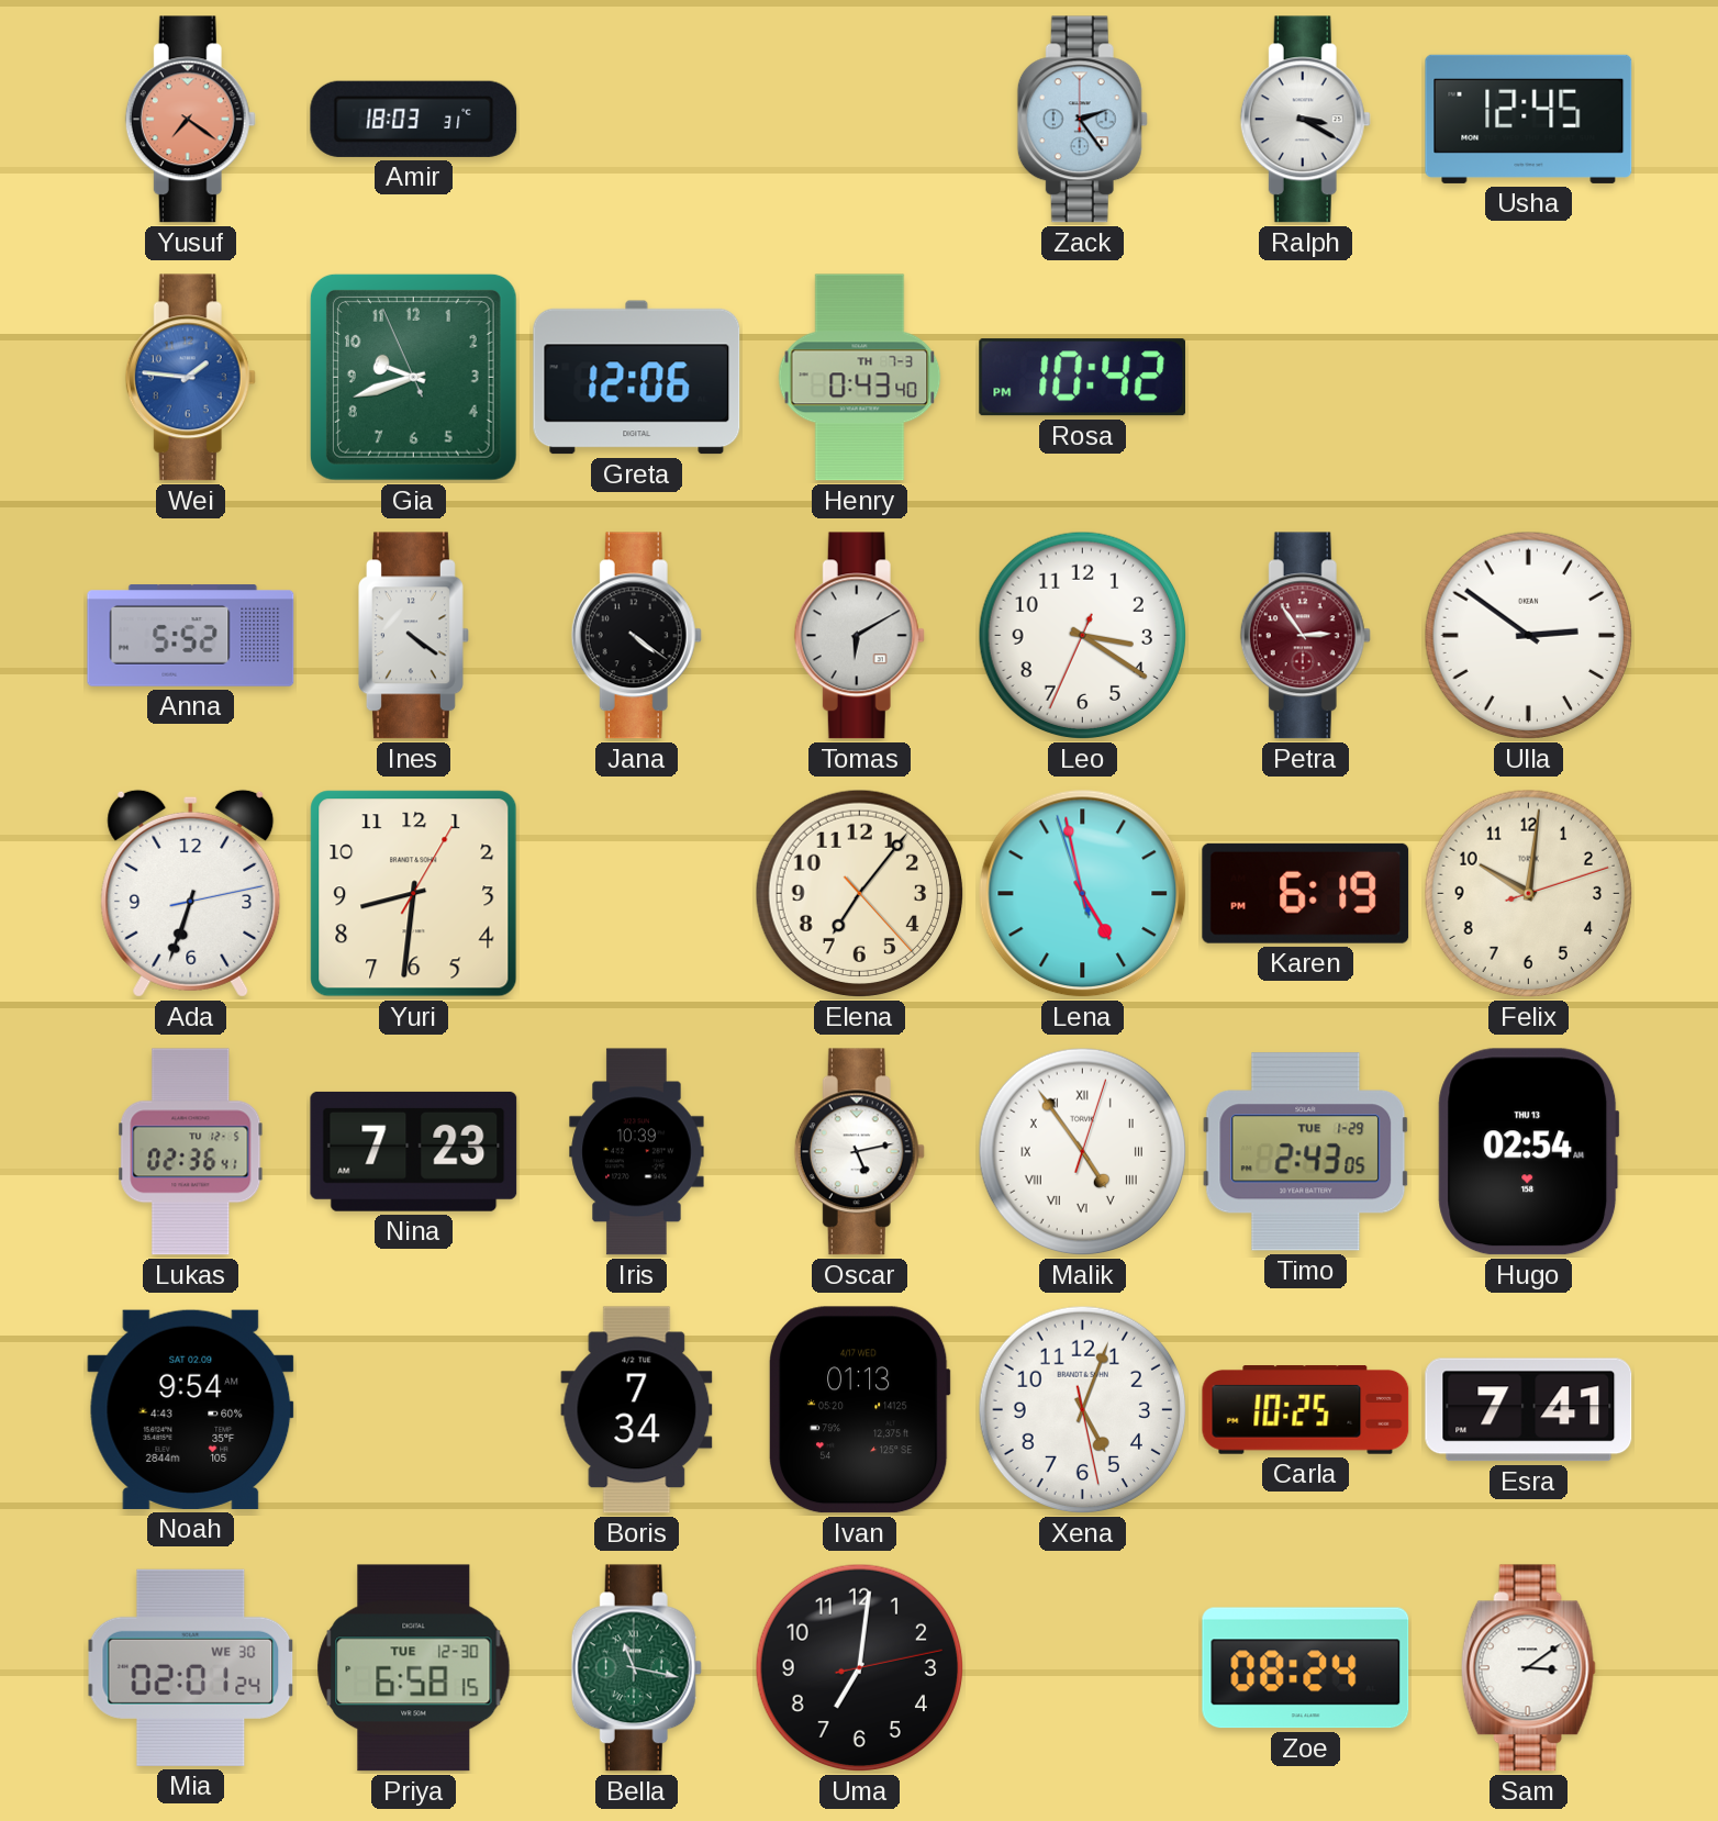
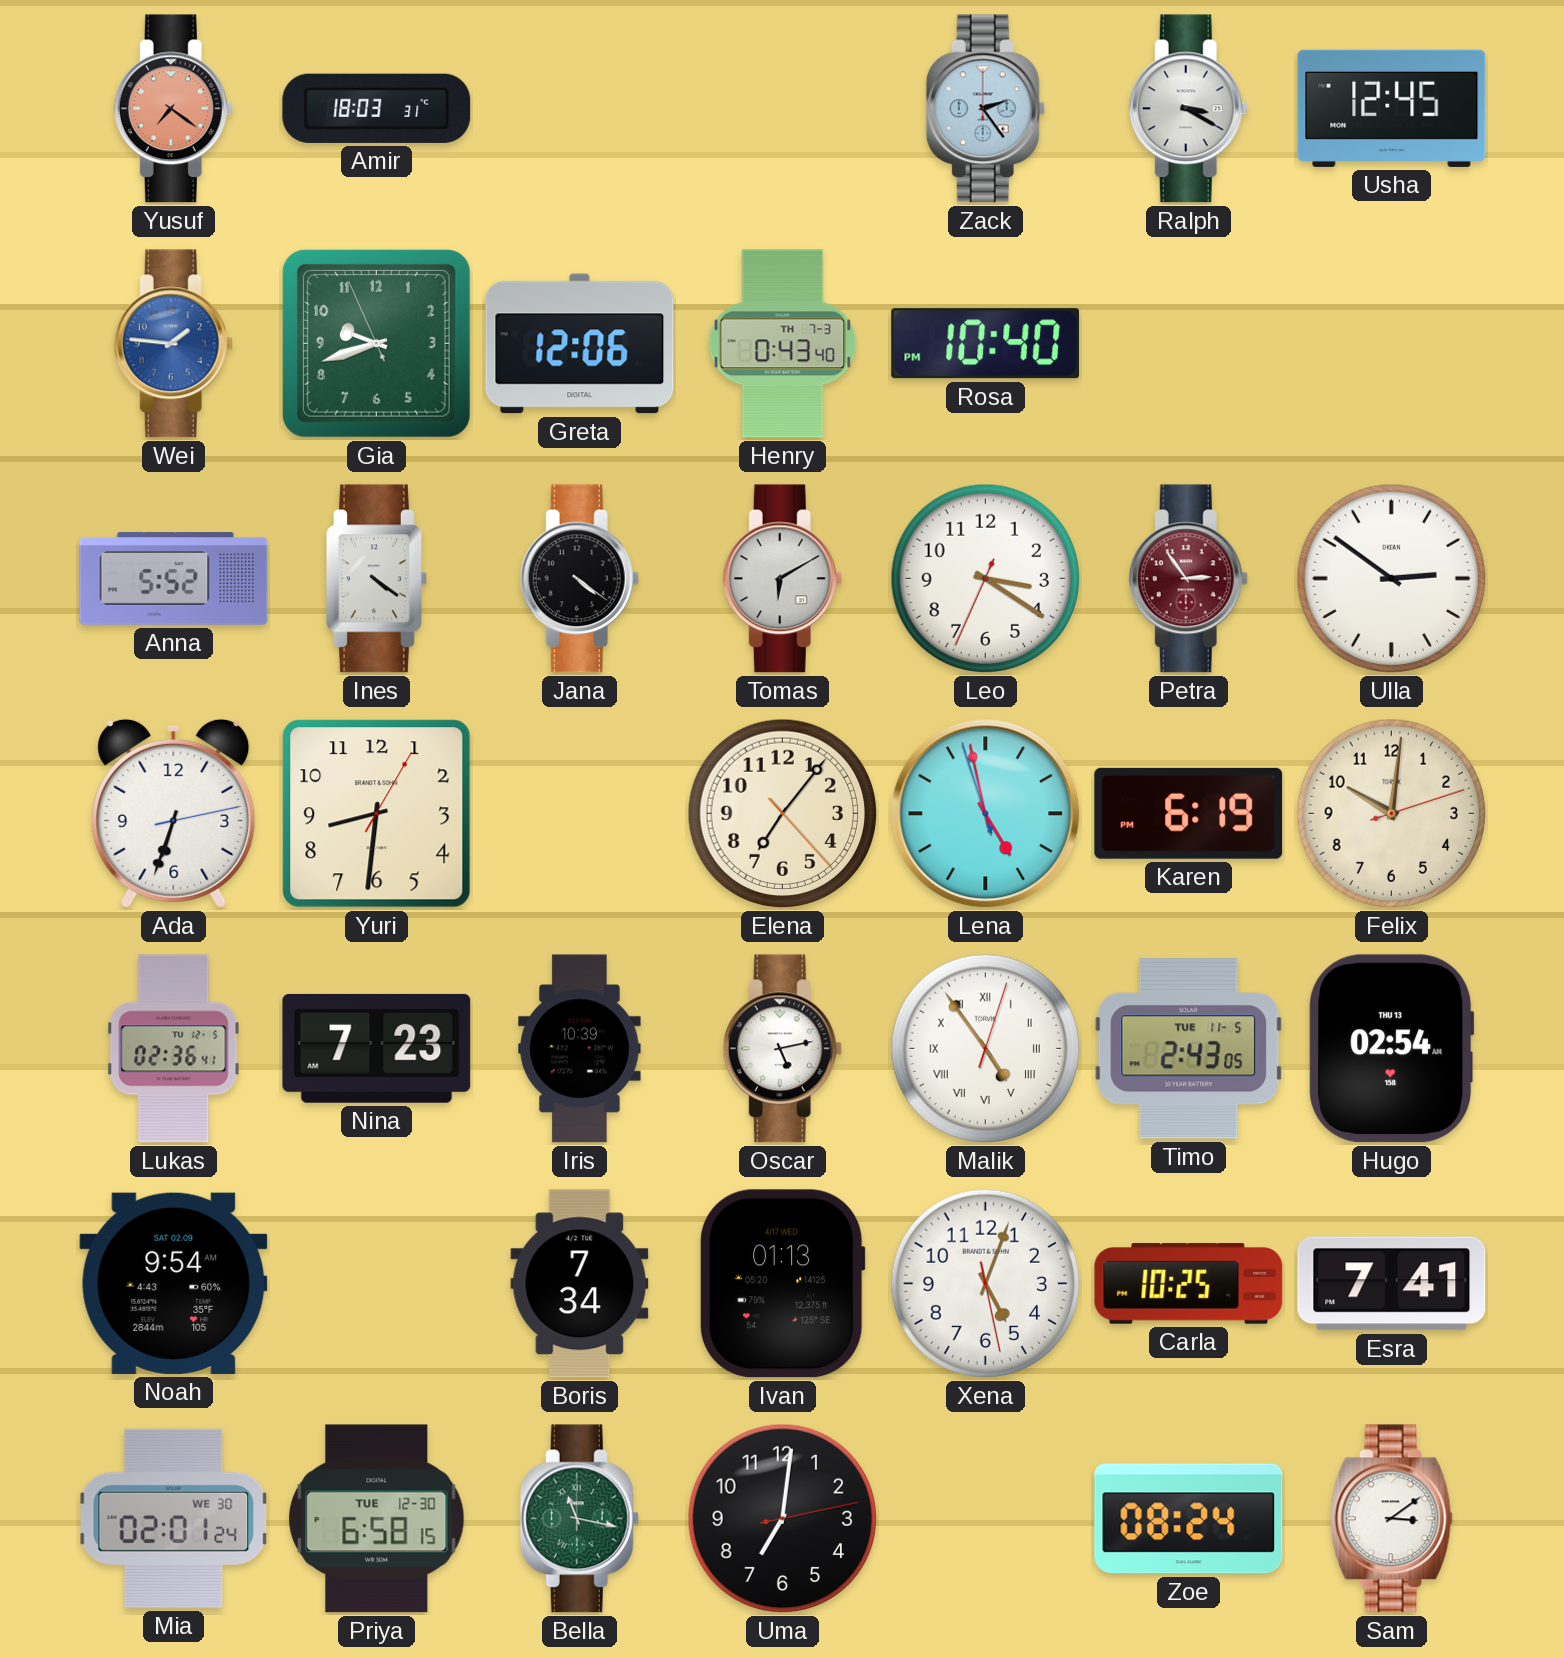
Rosa: 10:42 -> 10:40
Timo date: TUE 1-29 -> TUE 11-5
